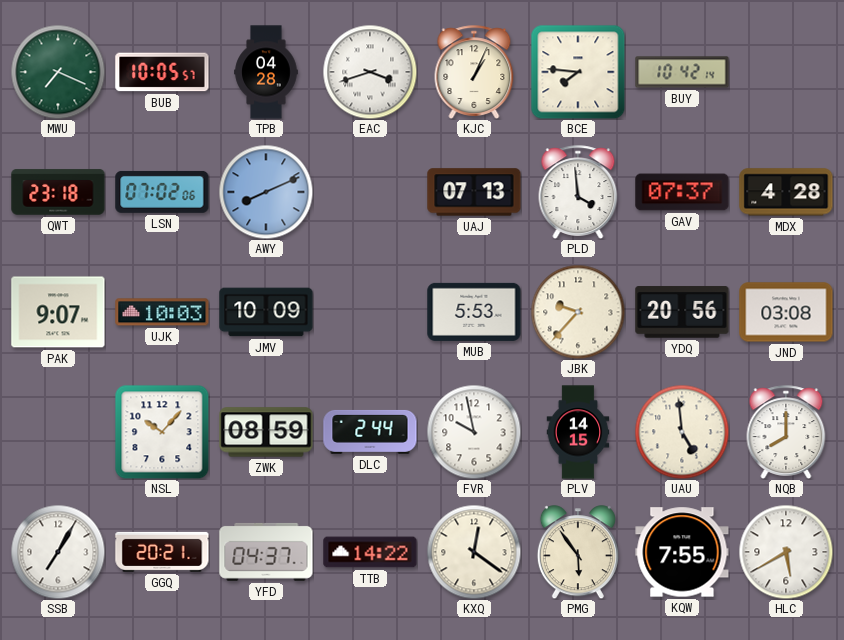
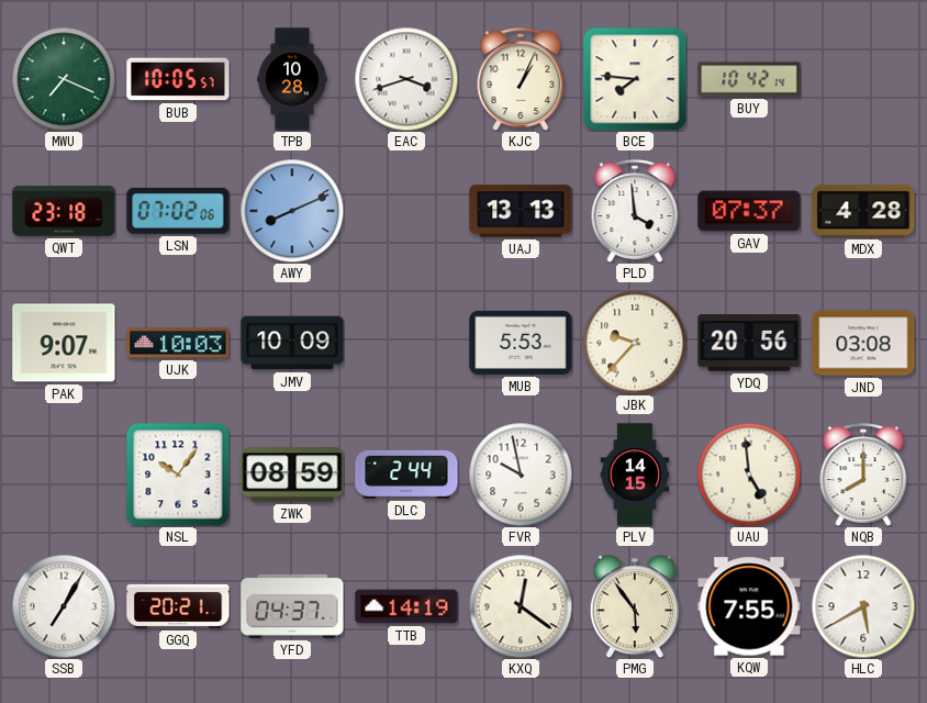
TPB: 04:28 -> 10:28
UAJ: 07:13 -> 13:13
NSL: 10:07 -> 10:06
TTB: 14:22 -> 14:19
